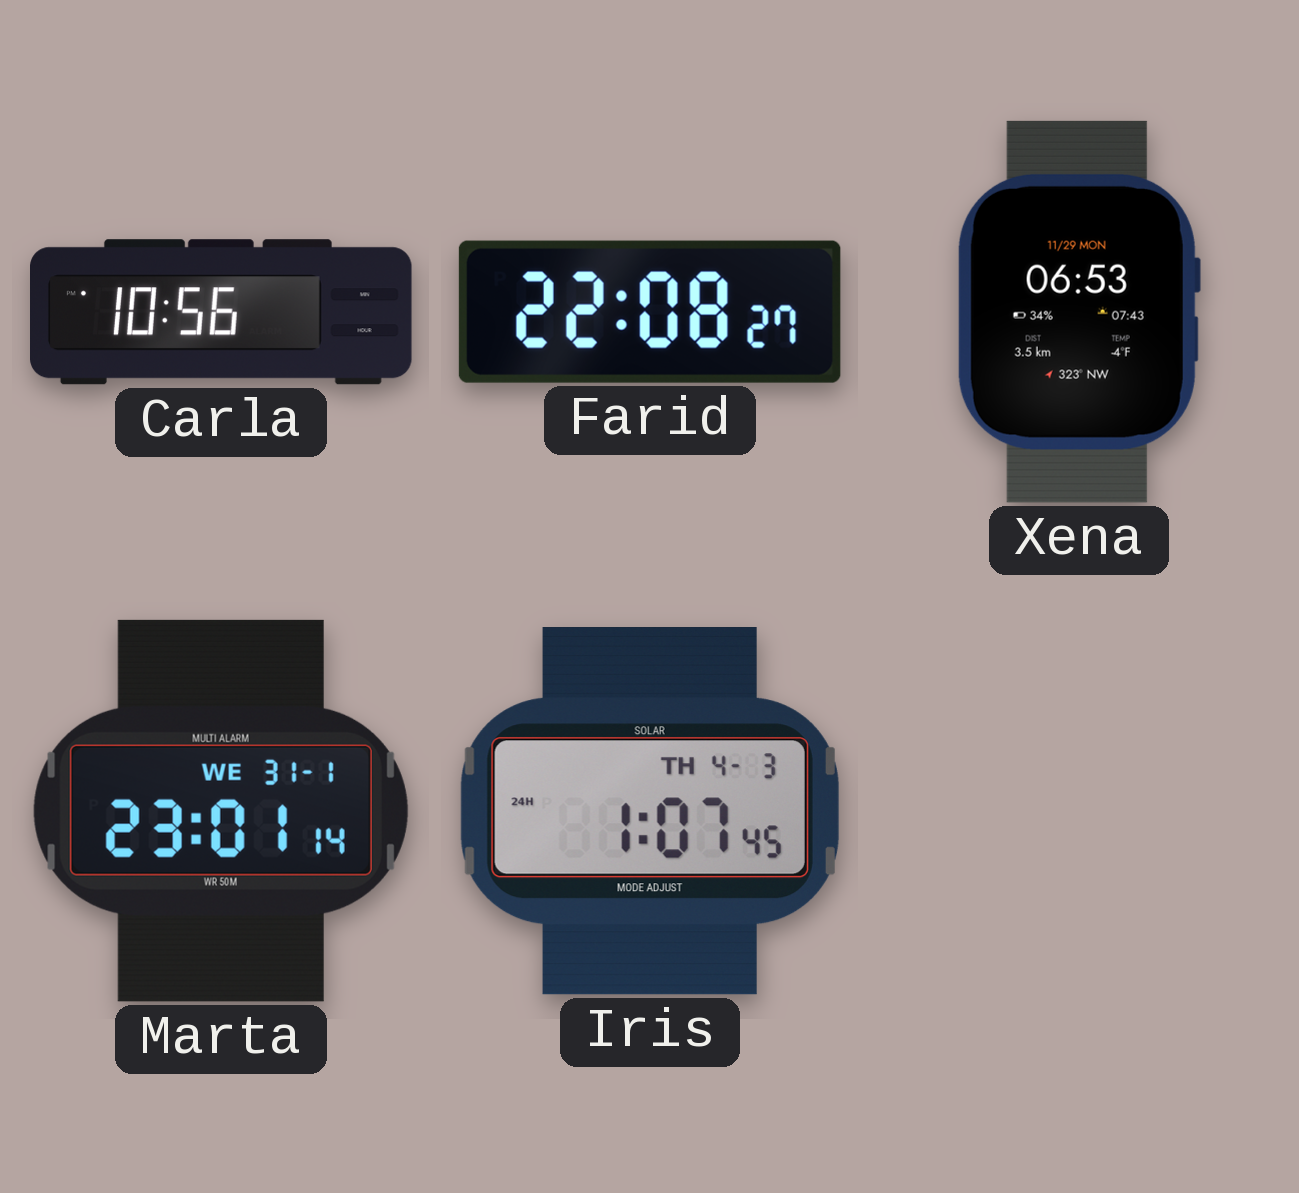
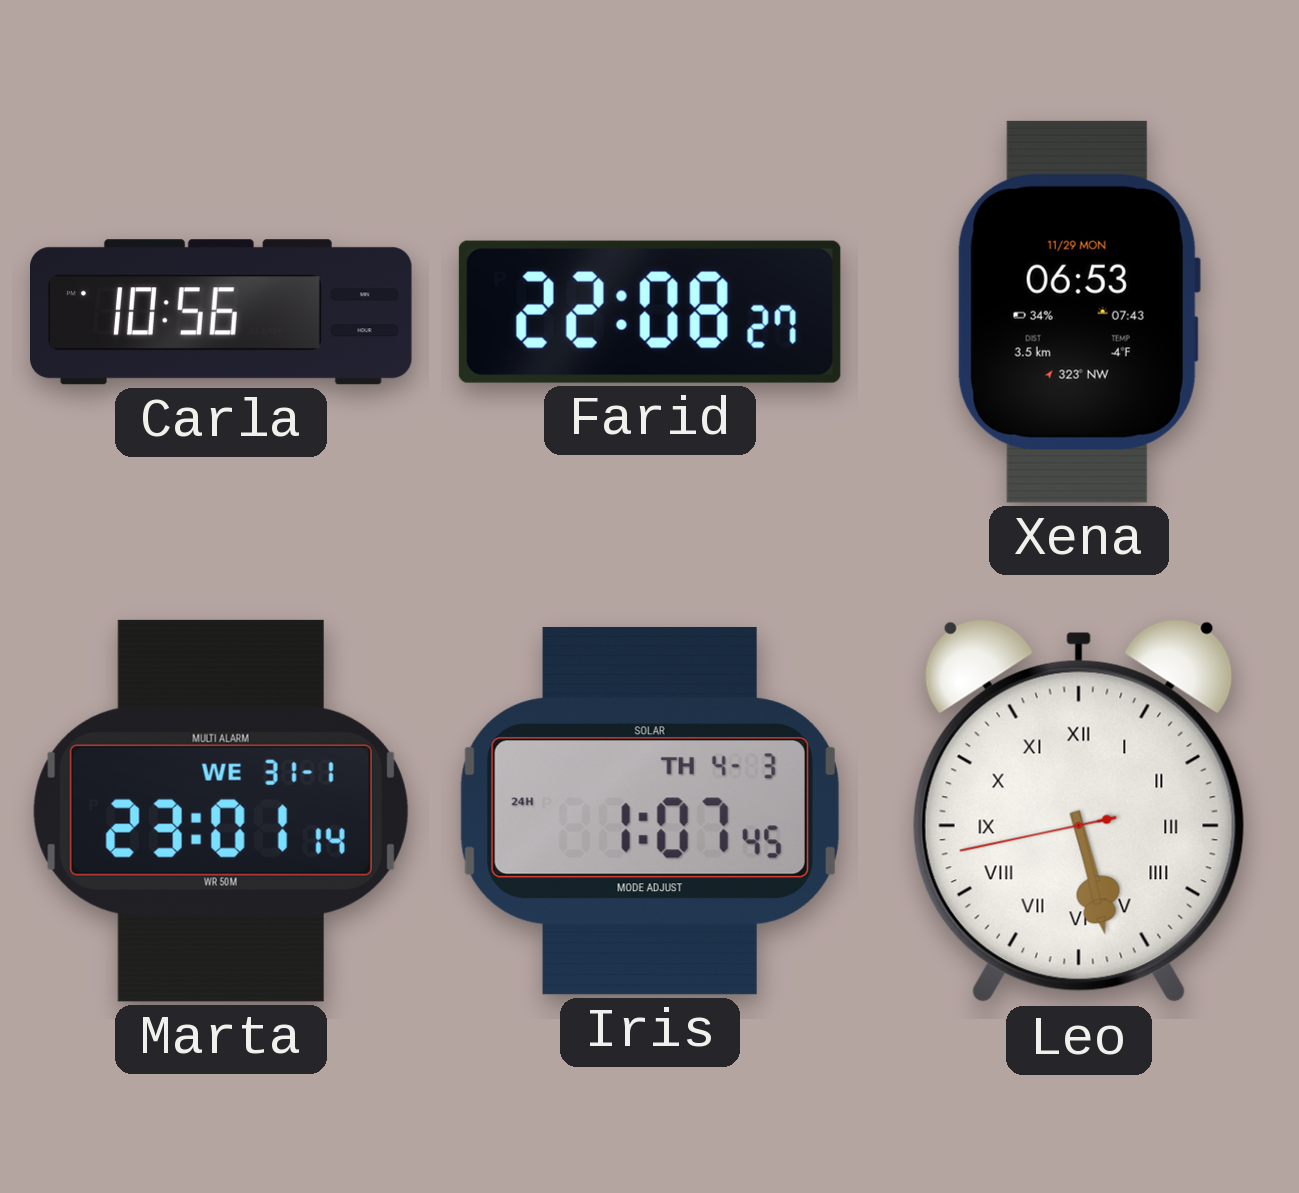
Leo: none -> 5:27
